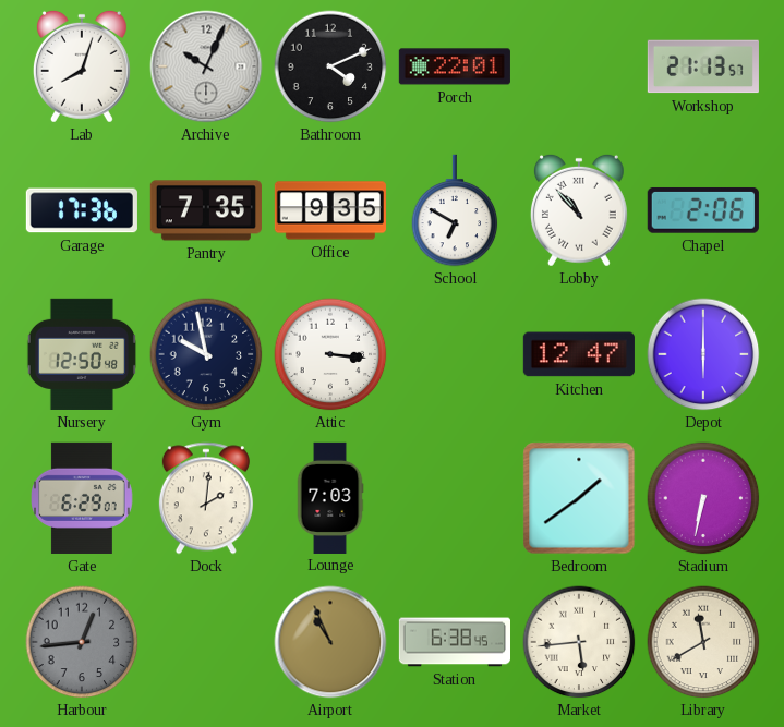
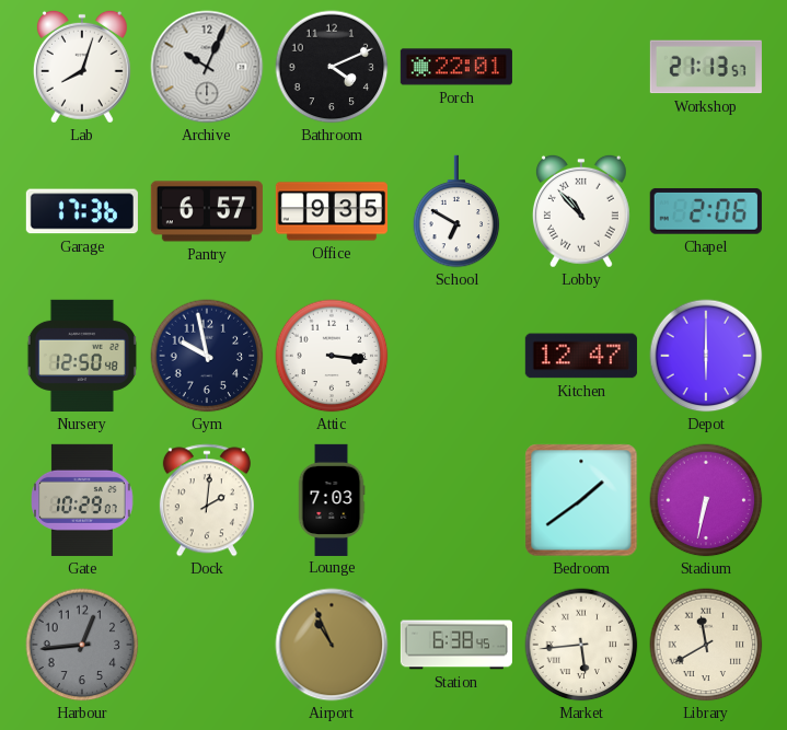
Pantry: 7:35 -> 6:57
Gate: 6:29 -> 10:29
